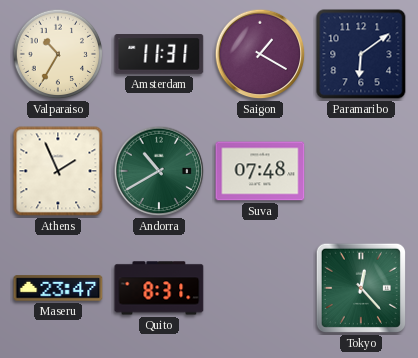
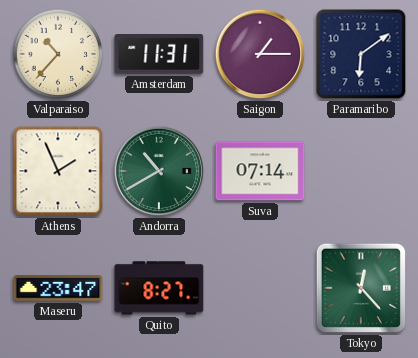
Valparaiso: 10:35 -> 10:37
Saigon: 1:20 -> 1:15
Suva: 07:48 -> 07:14
Quito: 8:31 -> 8:27
